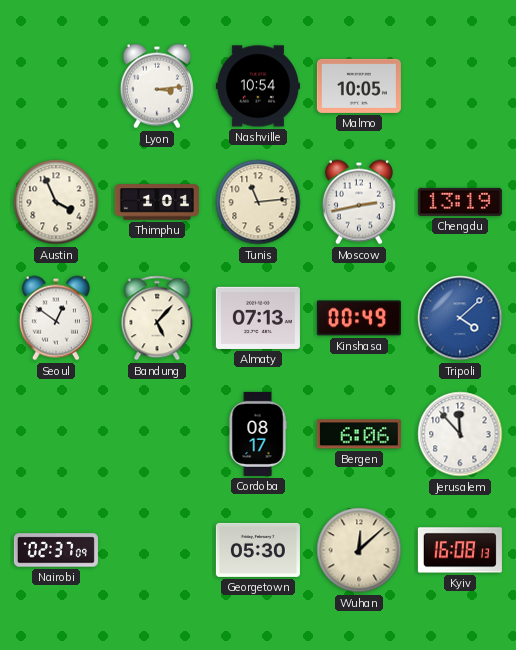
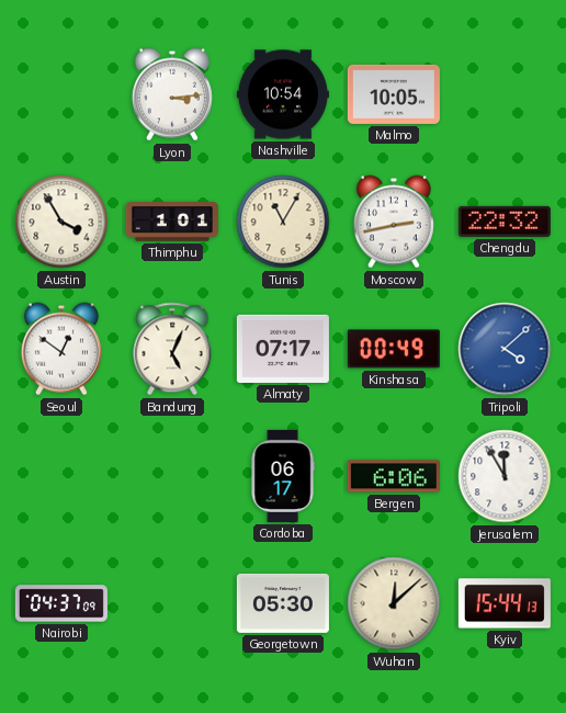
Austin: 3:56 -> 3:55
Tunis: 11:14 -> 11:05
Chengdu: 13:19 -> 22:32
Bandung: 5:07 -> 5:04
Almaty: 07:13 -> 07:17
Cordoba: 08:17 -> 06:17
Jerusalem: 11:53 -> 11:55
Nairobi: 02:37 -> 04:37
Kyiv: 16:08 -> 15:44
